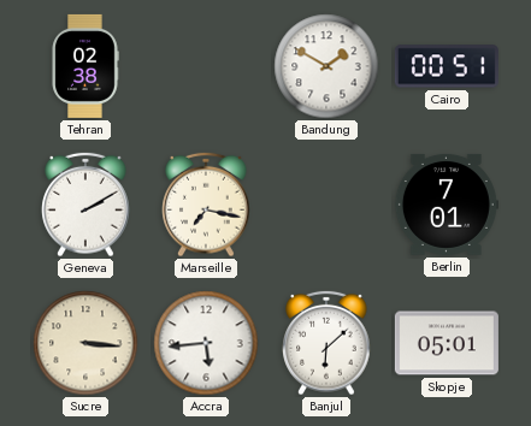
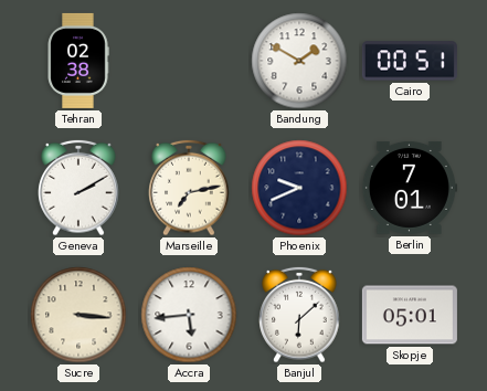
Marseille: 7:17 -> 7:13
Phoenix: none -> 9:41
